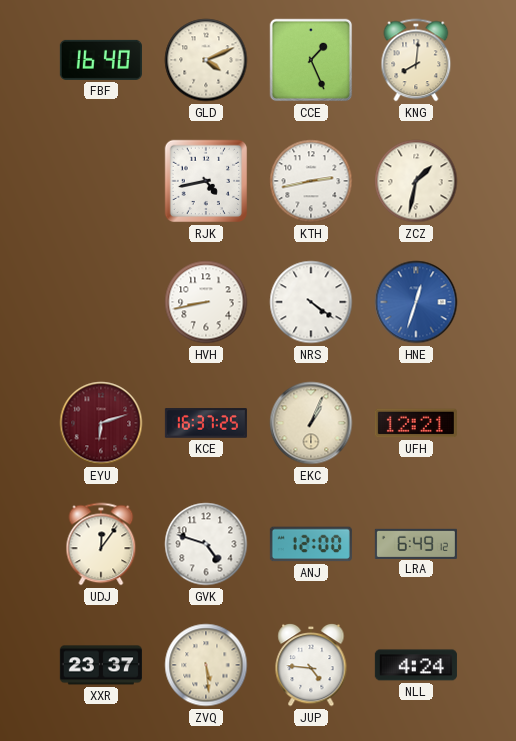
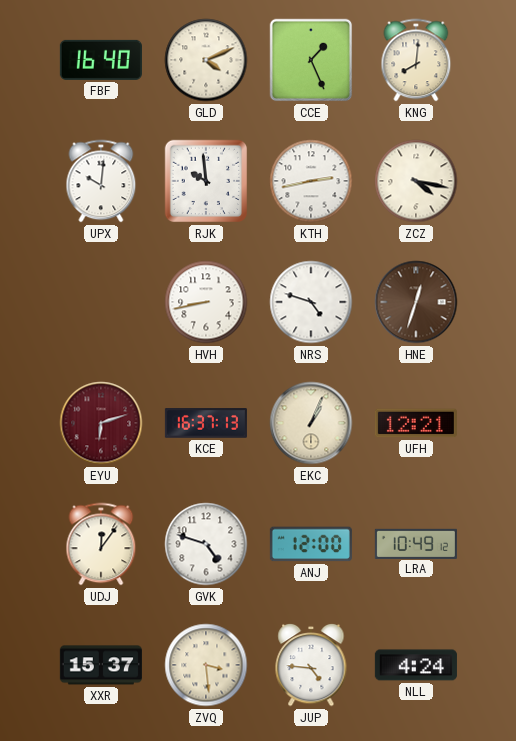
UPX: none -> 10:01
RJK: 4:43 -> 9:59
ZCZ: 1:32 -> 4:17
NRS: 4:21 -> 4:48
HNE dial: blue -> brown
KCE: 16:37:25 -> 16:37:13
LRA: 6:49 -> 10:49
XXR: 23:37 -> 15:37
ZVQ: 5:29 -> 3:29
